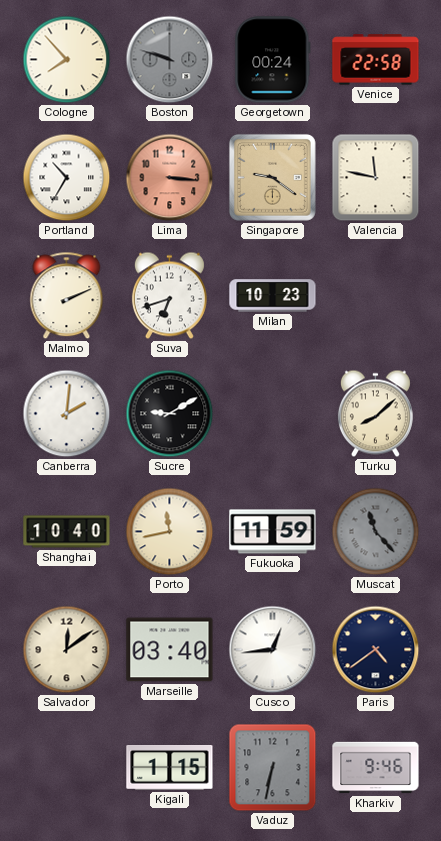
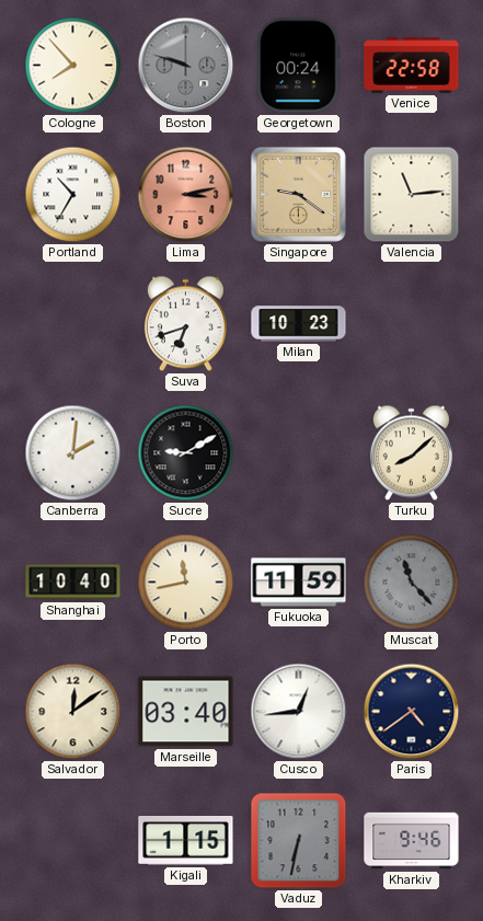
Lima: 3:16 -> 3:13
Valencia: 11:47 -> 11:14
Malmo: 2:11 -> none
